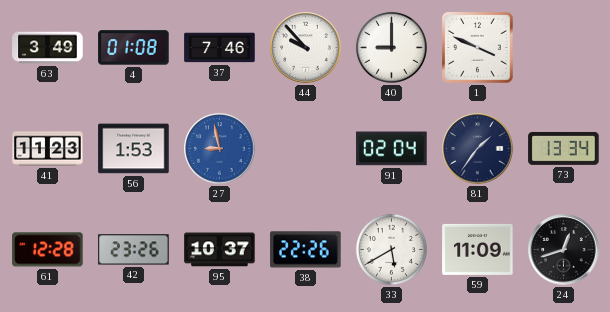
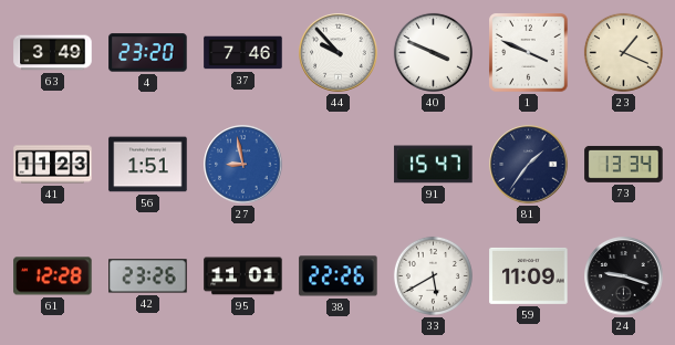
4: 01:08 -> 23:20
40: 9:00 -> 3:49
23: none -> 1:19
56: 1:53 -> 1:51
91: 02:04 -> 15:47
95: 10:37 -> 11:01
24: 12:42 -> 9:18
